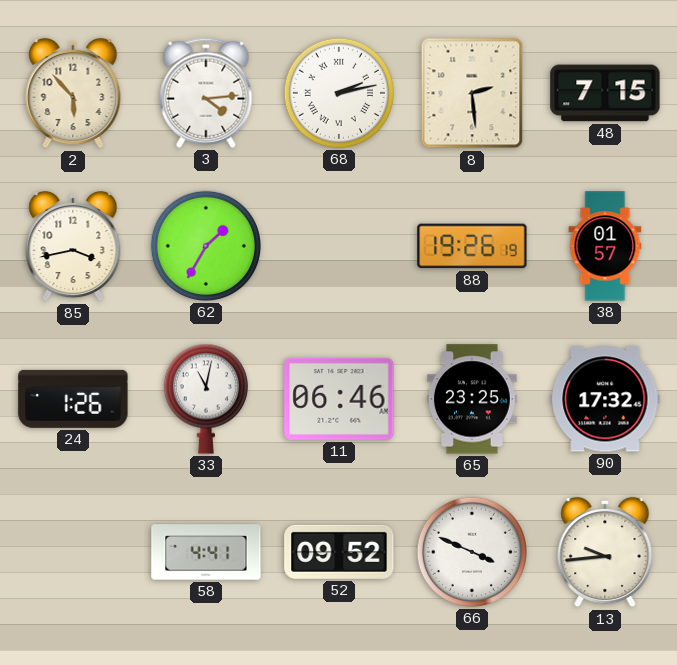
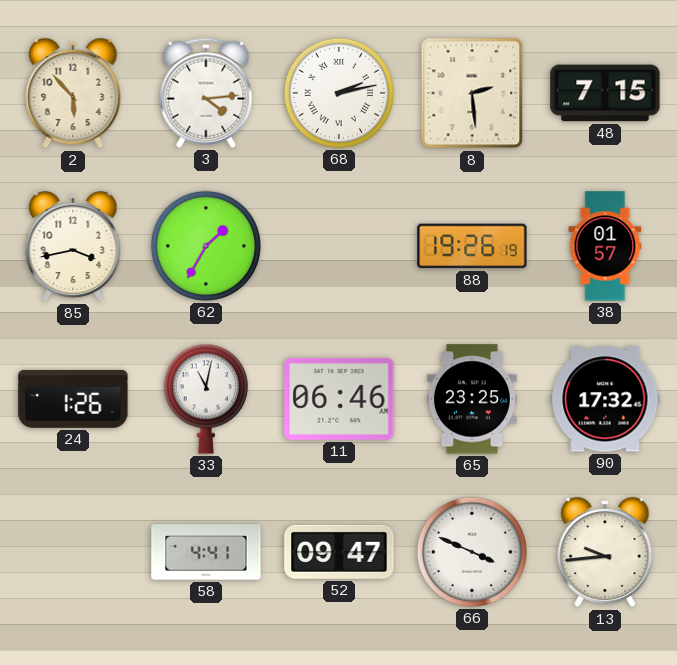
52: 09:52 -> 09:47
